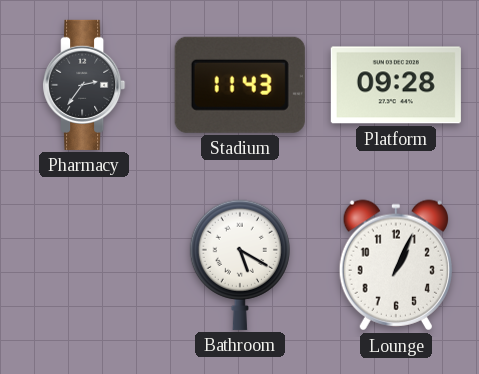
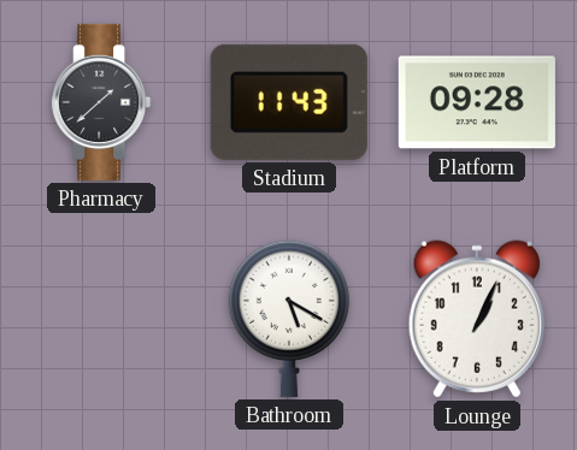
Pharmacy: 2:36 -> 1:38
